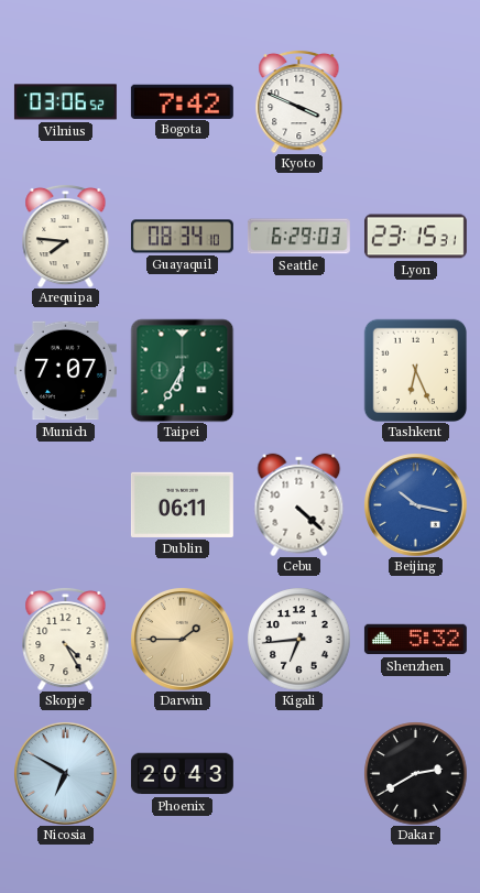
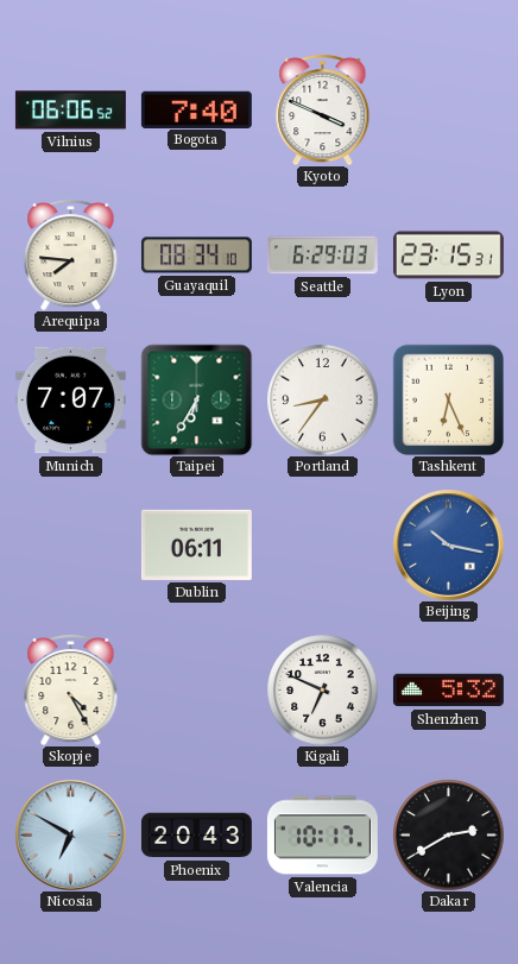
Vilnius: 03:06 -> 06:06
Bogota: 7:42 -> 7:40
Portland: none -> 8:36
Cebu: 4:22 -> none
Darwin: 1:45 -> none
Kigali: 6:44 -> 6:49
Valencia: none -> 10:17
